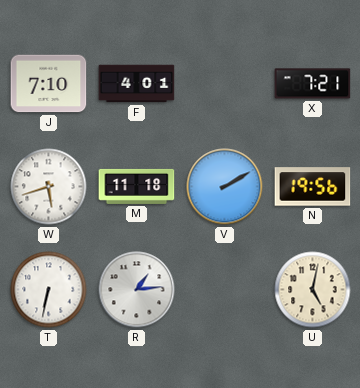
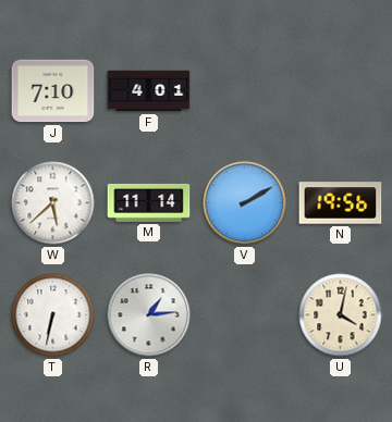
X: 7:21 -> none
W: 5:42 -> 5:38
M: 11:18 -> 11:14
U: 5:02 -> 4:02
